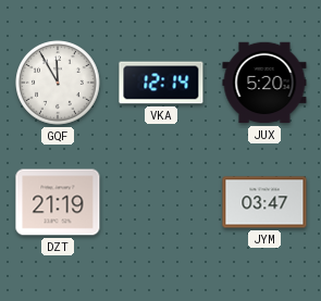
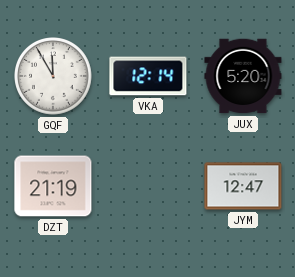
JYM: 03:47 -> 12:47
